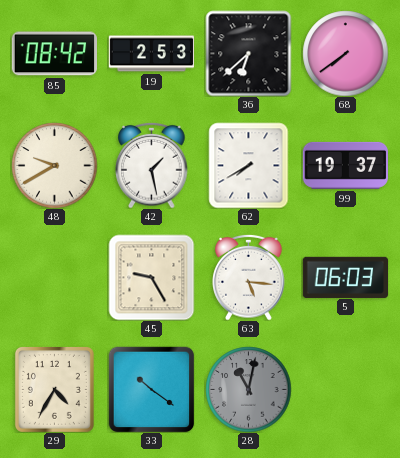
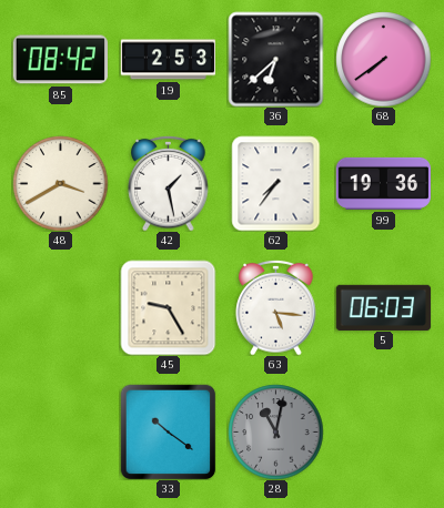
48: 9:40 -> 3:40
62: 7:40 -> 7:36
99: 19:37 -> 19:36
29: 4:35 -> none
